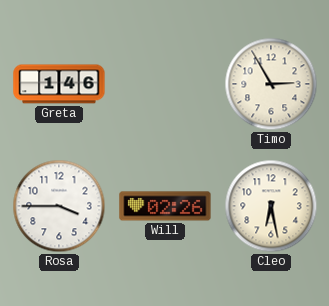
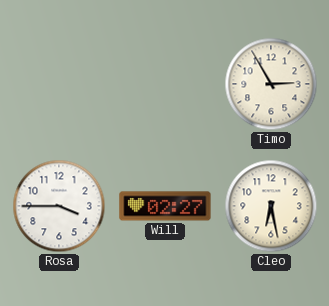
Greta: 1:46 -> none
Will: 02:26 -> 02:27
